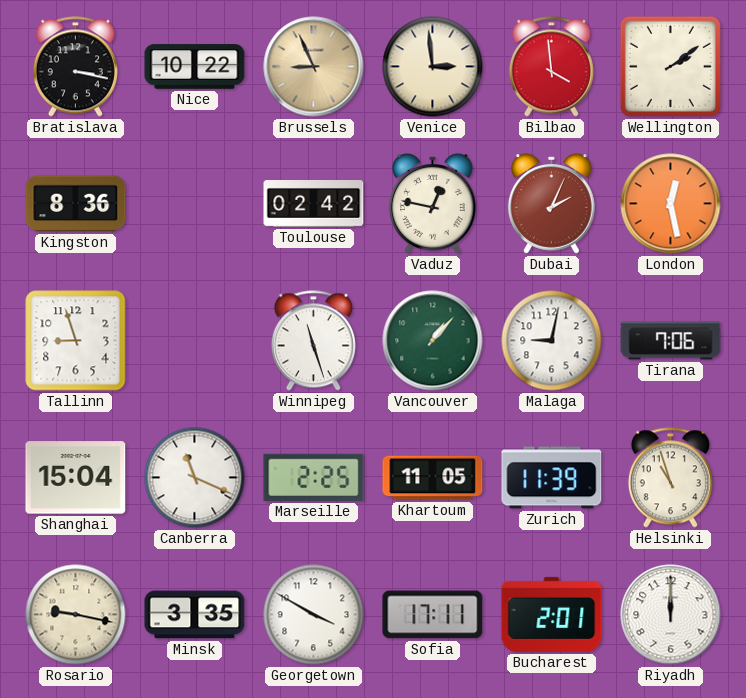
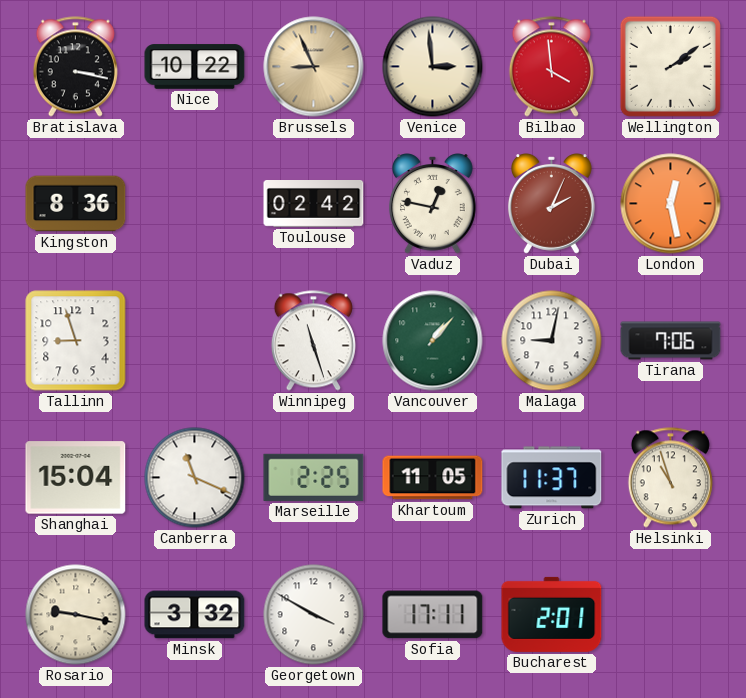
Zurich: 11:39 -> 11:37
Minsk: 3:35 -> 3:32
Riyadh: 12:00 -> none
